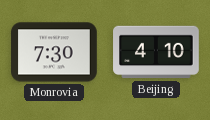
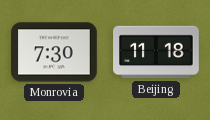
Beijing: 4:10 -> 11:18
